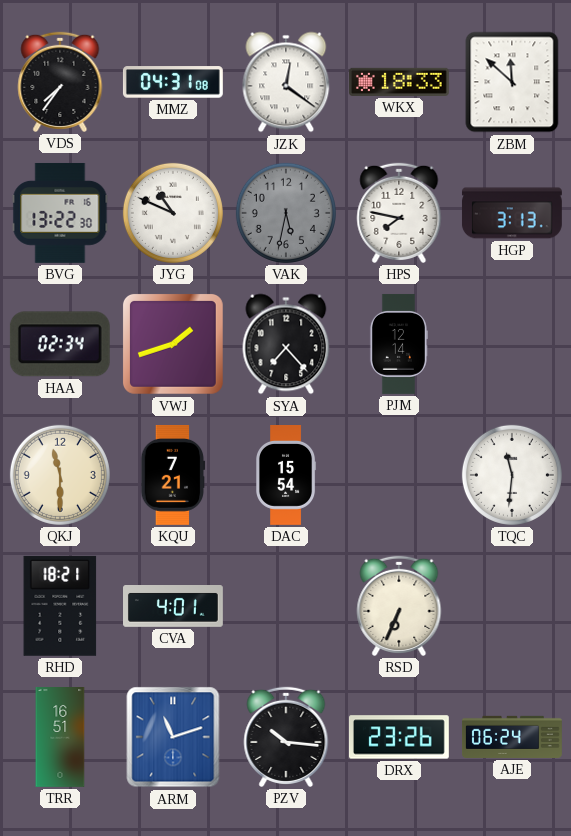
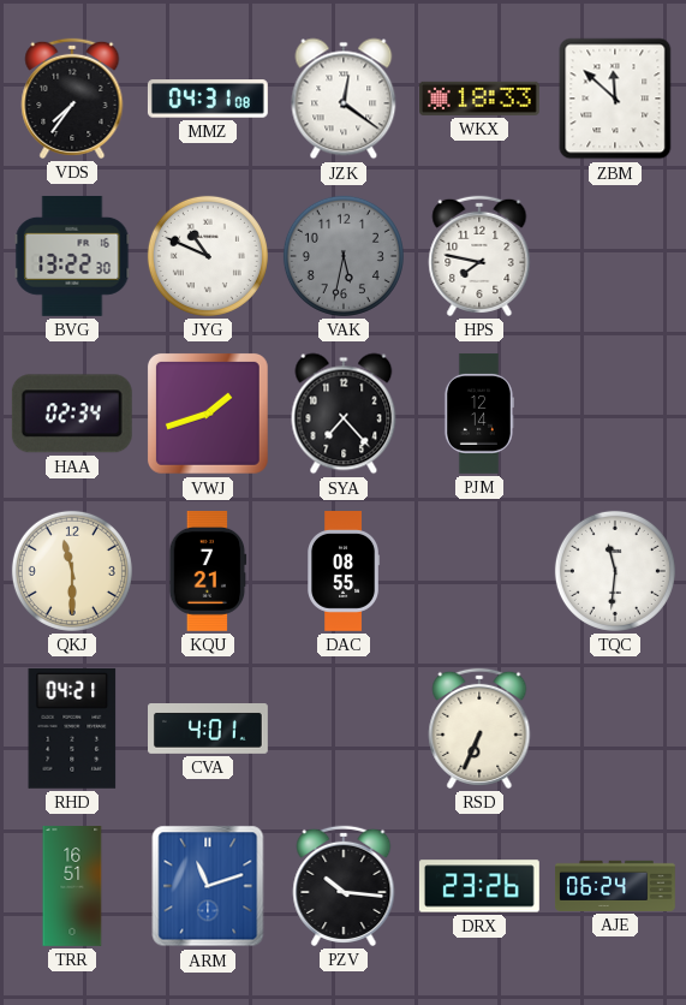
HGP: 3:13 -> none
DAC: 15:54 -> 08:55
RHD: 18:21 -> 04:21
